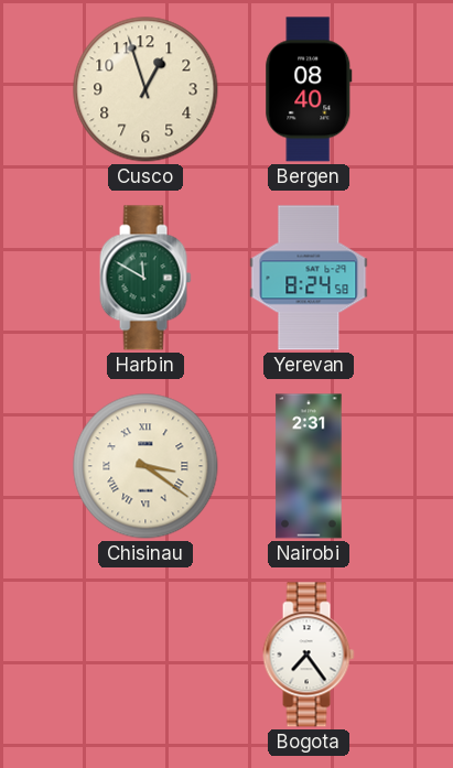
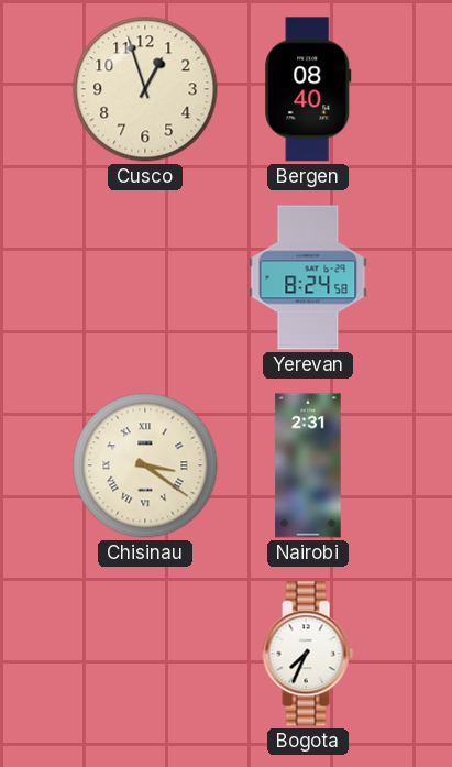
Harbin: 11:50 -> none
Bogota: 7:24 -> 7:34
